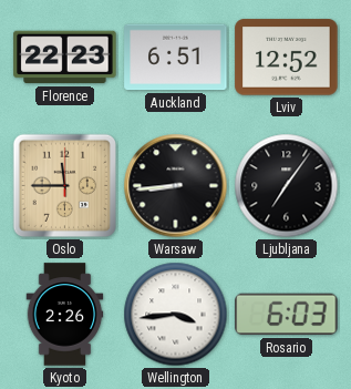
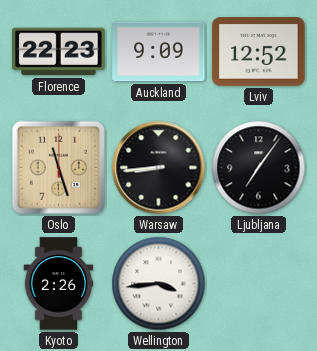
Auckland: 6:51 -> 9:09
Oslo: 11:45 -> 11:27
Rosario: 6:03 -> none
